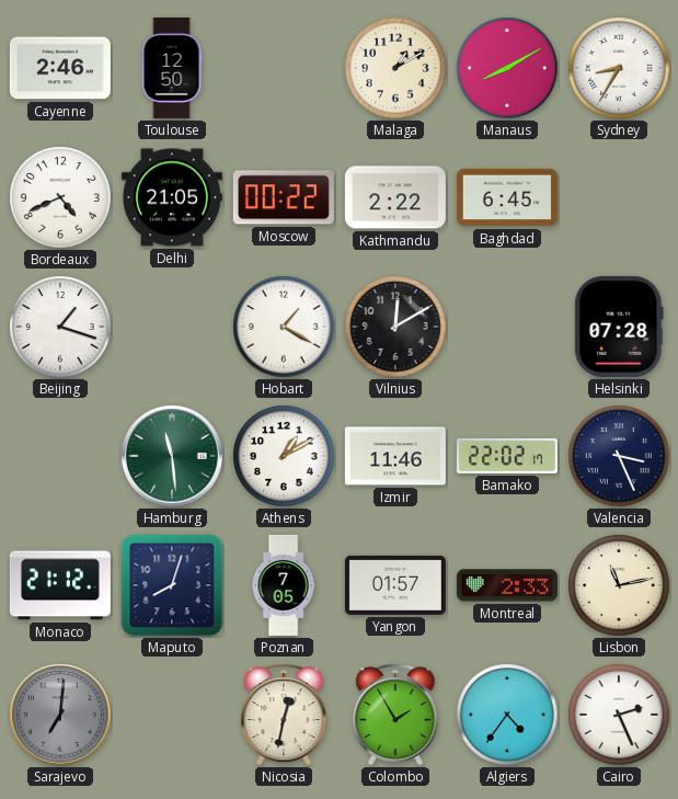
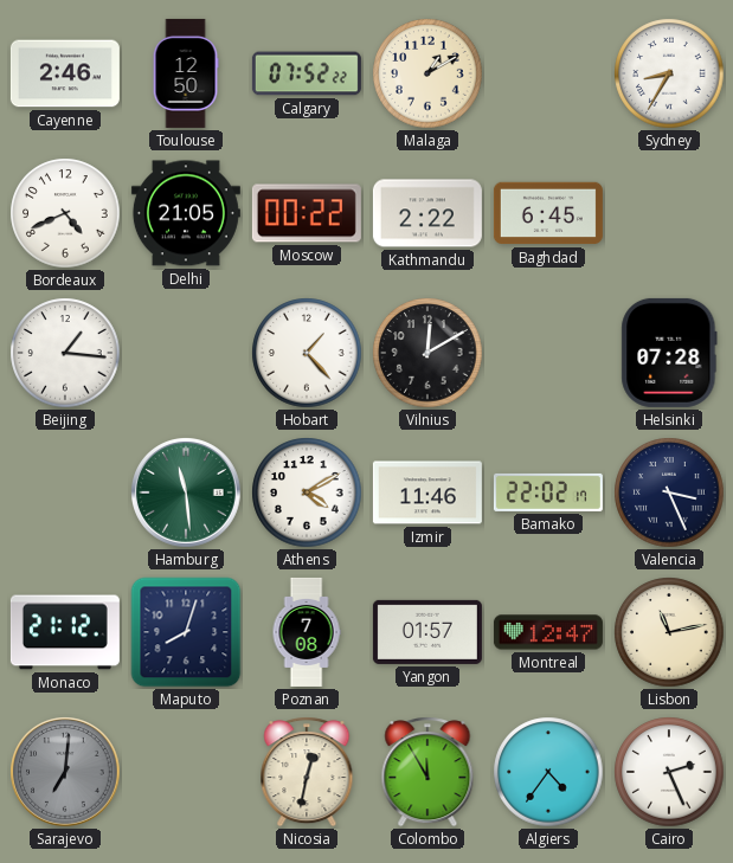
Calgary: none -> 07:52
Manaus: 8:10 -> none
Beijing: 1:18 -> 1:16
Hobart: 1:20 -> 1:23
Athens: 1:10 -> 4:10
Poznan: 7:05 -> 7:08
Montreal: 2:33 -> 12:47
Colombo: 1:55 -> 11:55
